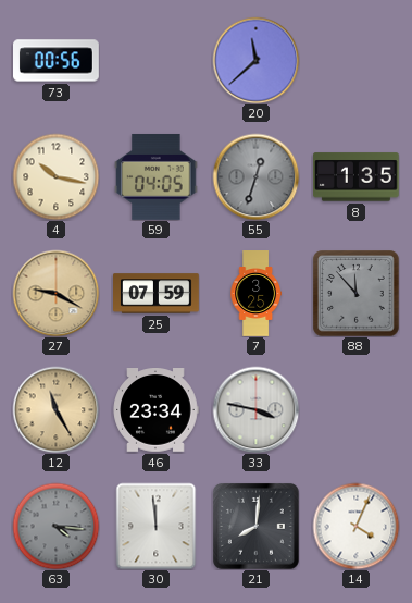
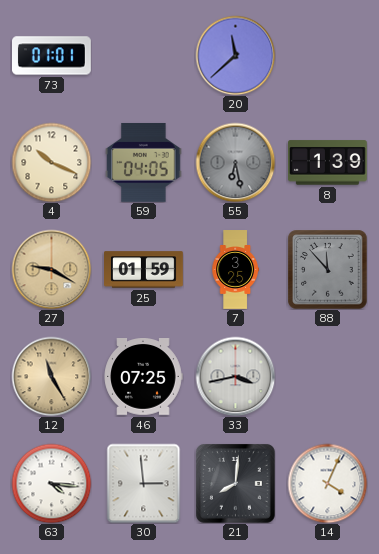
73: 00:56 -> 01:01
4: 10:17 -> 10:19
55: 12:33 -> 6:28
8: 1:35 -> 1:39
25: 07:59 -> 01:59
46: 23:34 -> 07:25
33: 3:47 -> 3:43
63 dial: grey -> white
30: 11:59 -> 2:59
